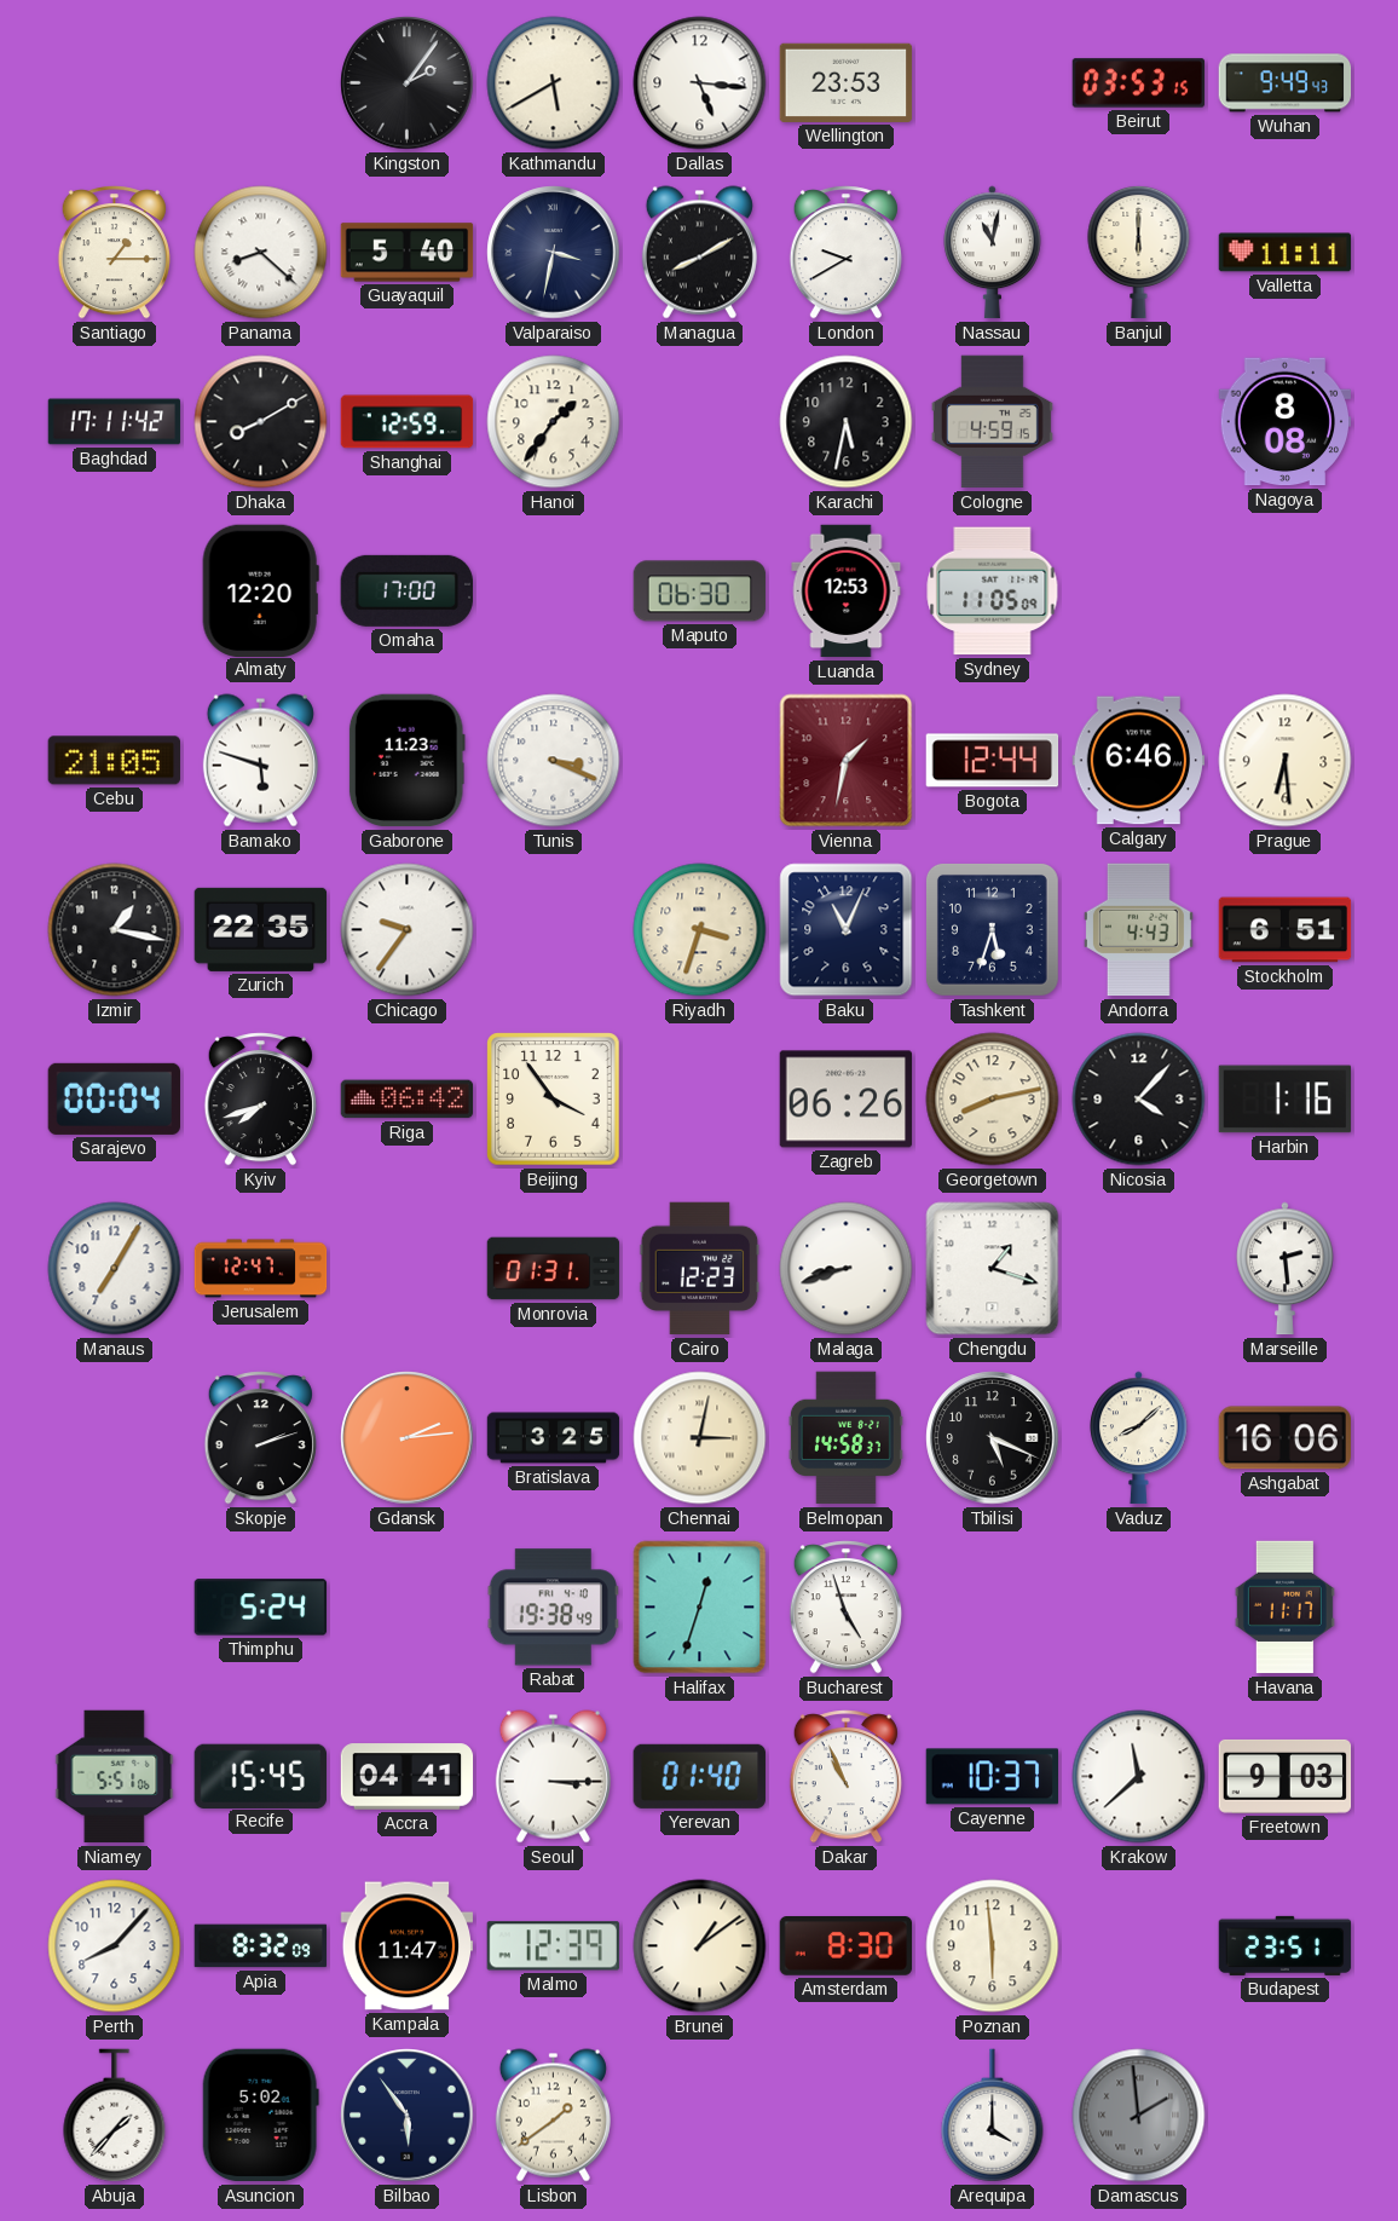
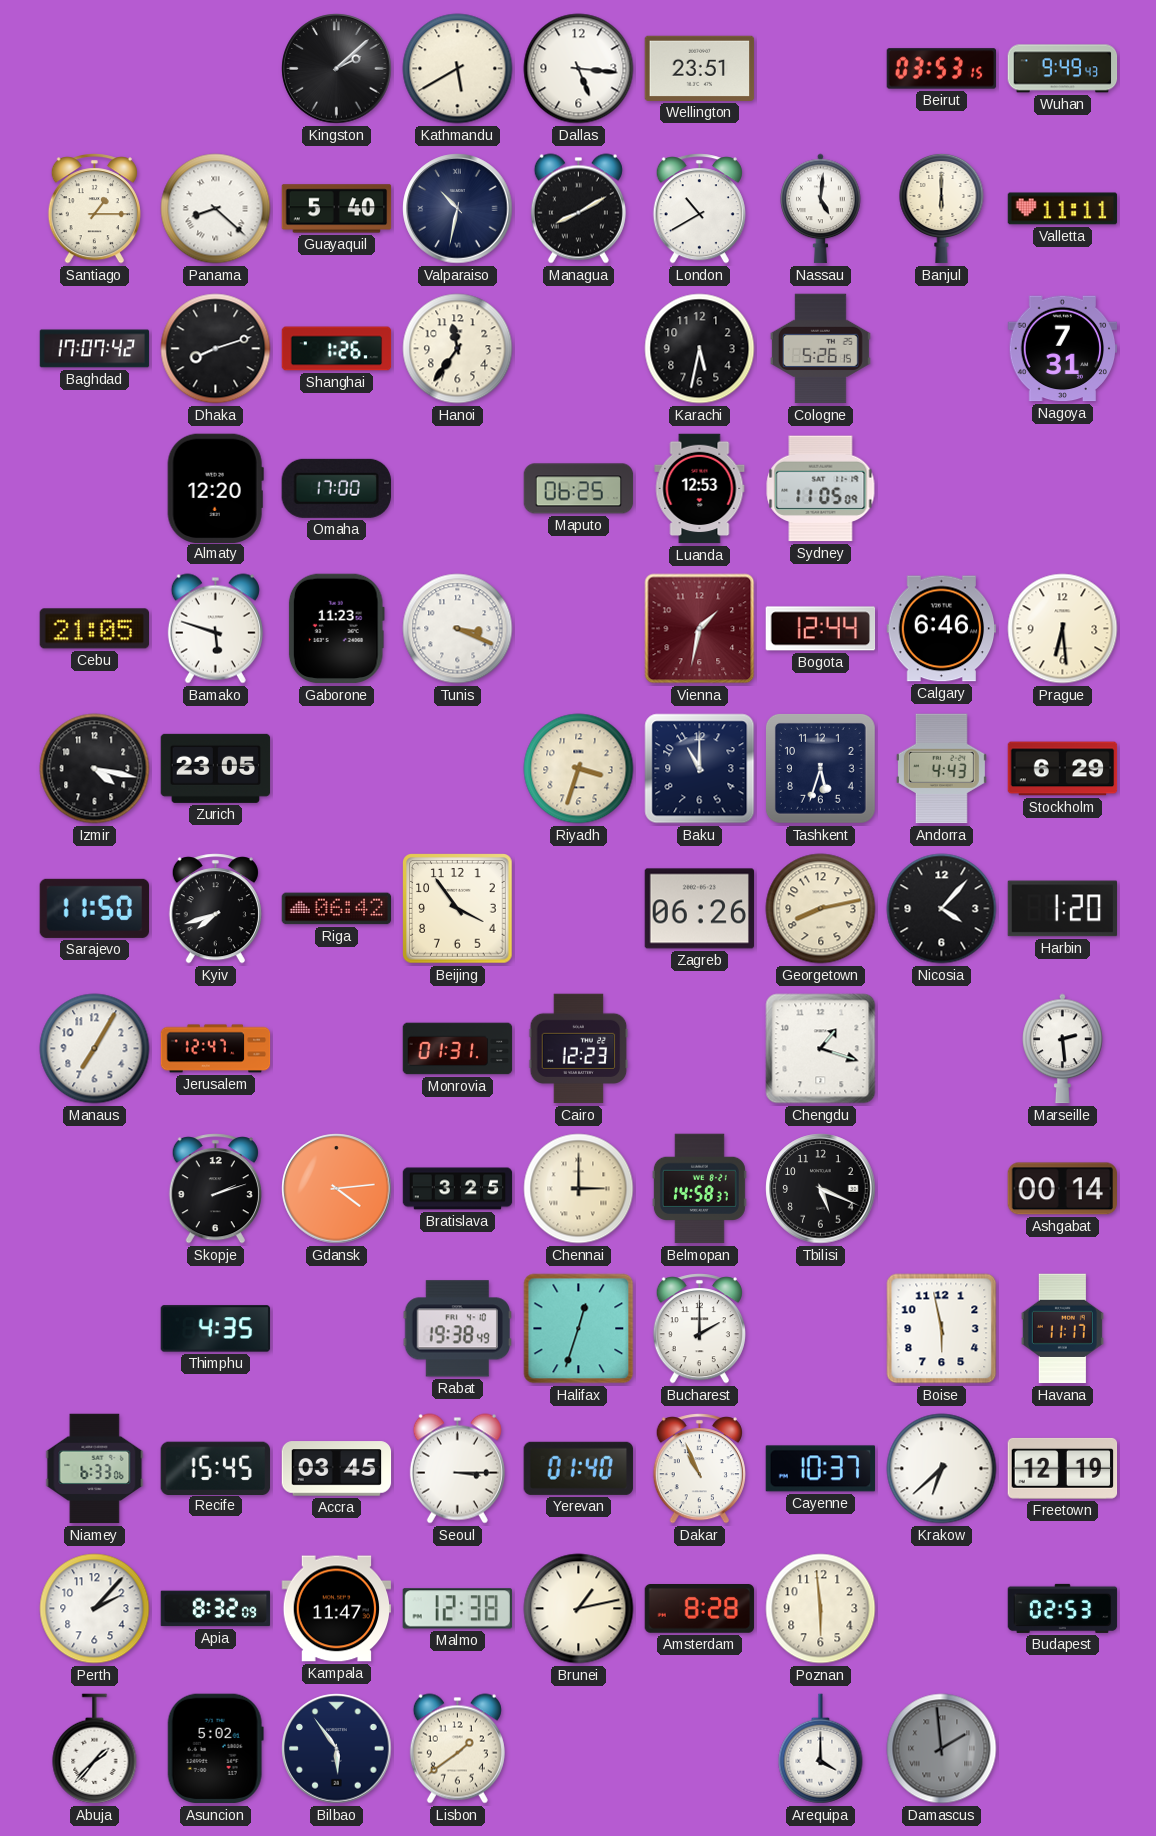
Kingston: 2:06 -> 2:08
Wellington: 23:53 -> 23:51
Valparaiso: 3:32 -> 10:32
London: 9:40 -> 10:40
Nassau: 11:02 -> 5:01
Baghdad: 17:11 -> 17:07
Dhaka: 8:10 -> 8:12
Shanghai: 12:59 -> 1:26
Hanoi: 1:36 -> 11:36
Cologne: 4:59 -> 5:26
Nagoya: 8:08 -> 7:31
Maputo: 06:30 -> 06:25
Izmir: 1:17 -> 4:17
Zurich: 22:35 -> 23:05
Chicago: 9:36 -> none
Baku: 11:04 -> 11:00
Stockholm: 6:51 -> 6:29
Sarajevo: 00:04 -> 11:50
Harbin: 1:16 -> 1:20
Malaga: 8:42 -> none
Gdansk: 2:14 -> 4:14
Chennai: 3:02 -> 3:00
Vaduz: 8:08 -> none
Ashgabat: 16:06 -> 00:14
Thimphu: 5:24 -> 4:35
Bucharest: 4:57 -> 2:00
Boise: none -> 5:58
Niamey: 5:51 -> 6:33
Accra: 04:41 -> 03:45
Krakow: 11:38 -> 6:38
Freetown: 9:03 -> 12:19
Perth: 8:07 -> 2:07
Malmo: 12:39 -> 12:38
Brunei: 1:09 -> 1:13
Amsterdam: 8:30 -> 8:28
Budapest: 23:51 -> 02:53
